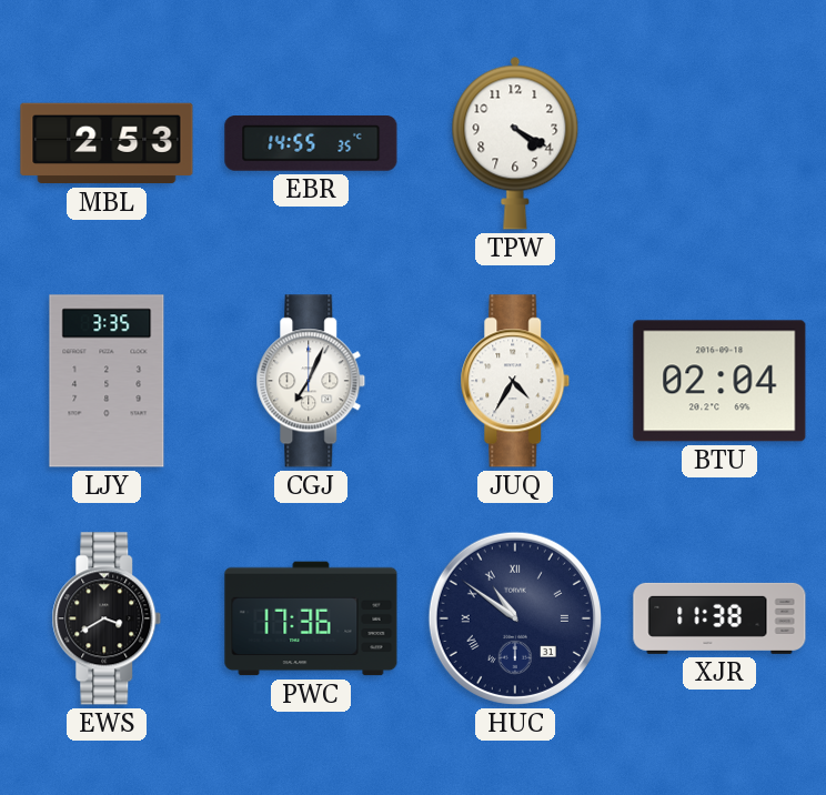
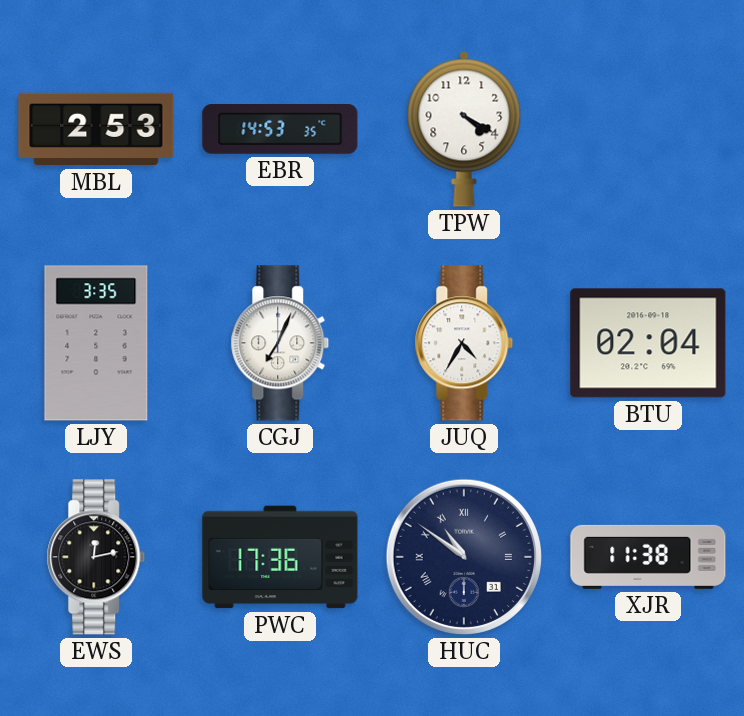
EBR: 14:55 -> 14:53
EWS: 3:40 -> 12:13
